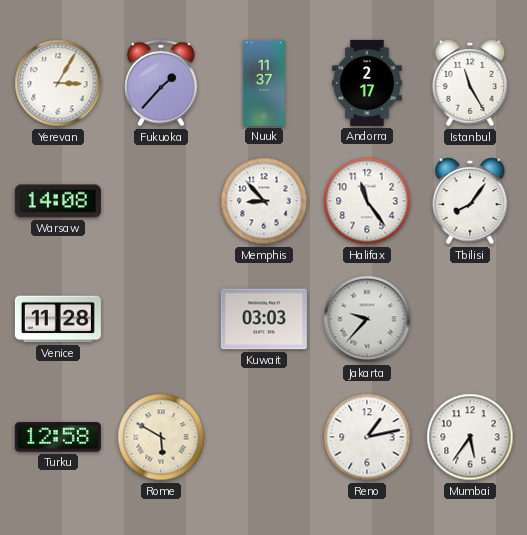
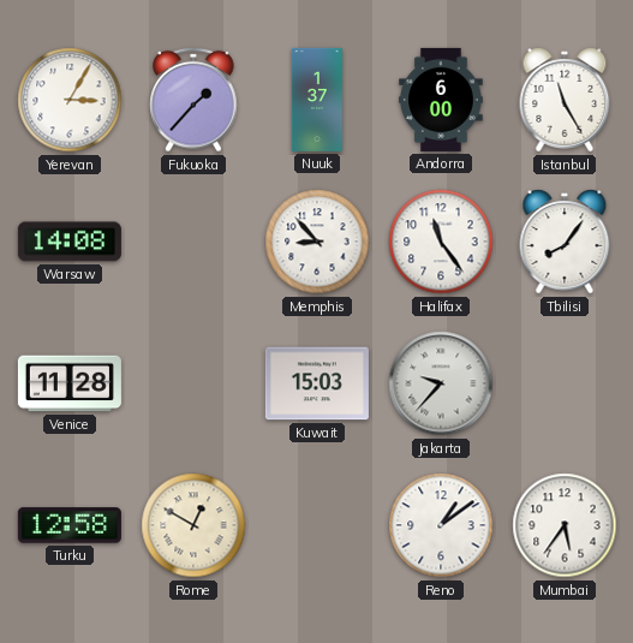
Nuuk: 11:37 -> 1:37
Andorra: 2:17 -> 6:00
Kuwait: 03:03 -> 15:03
Rome: 5:50 -> 12:50
Reno: 1:13 -> 1:09
